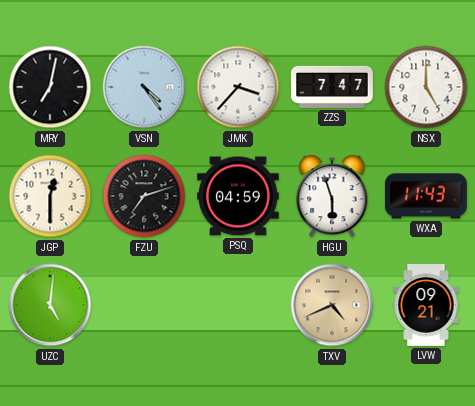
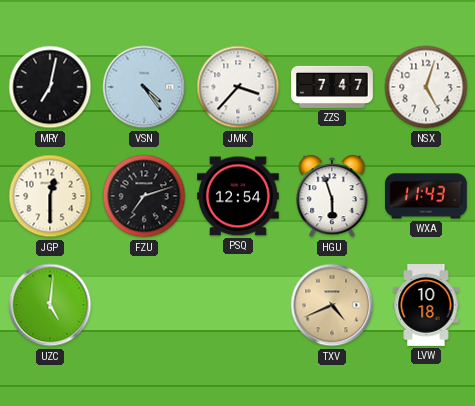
NSX: 5:00 -> 5:03
PSQ: 04:59 -> 12:54
LVW: 09:21 -> 10:18
